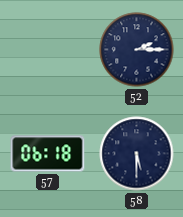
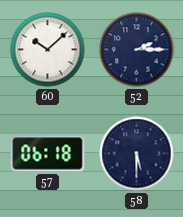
60: none -> 10:08
